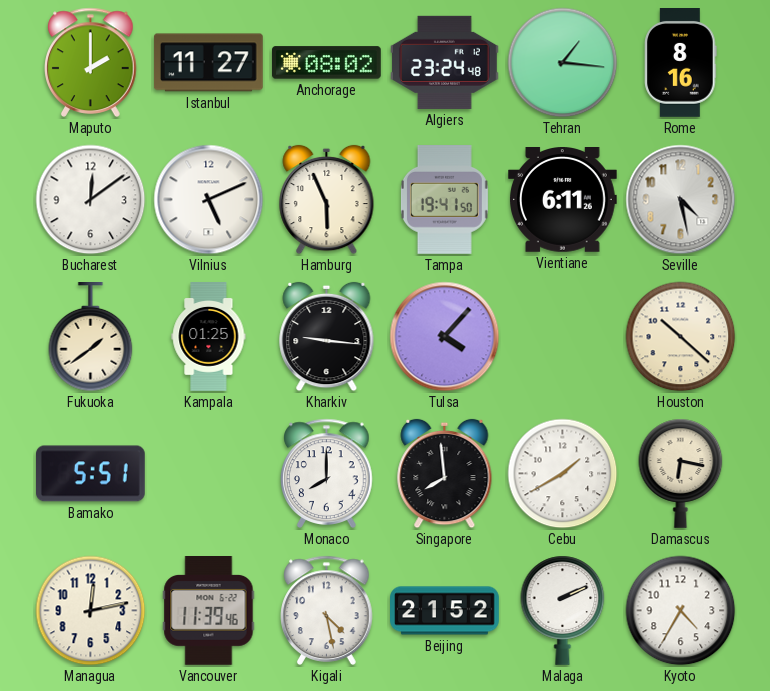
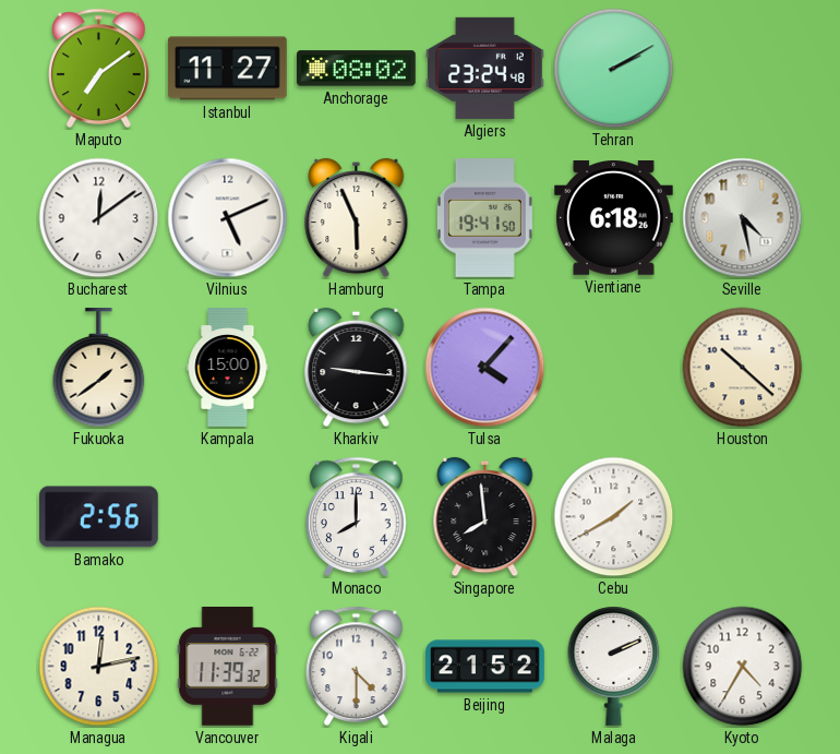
Maputo: 2:00 -> 7:09
Tehran: 1:16 -> 2:10
Rome: 8:16 -> none
Vientiane: 6:11 -> 6:18
Kampala: 01:25 -> 15:00
Bamako: 5:51 -> 2:56
Damascus: 6:17 -> none
Vancouver: 11:39:46 -> 11:39:32
Kigali: 4:28 -> 4:30
